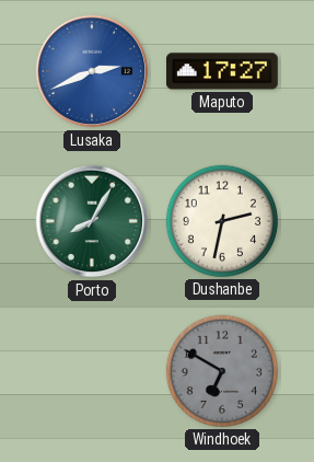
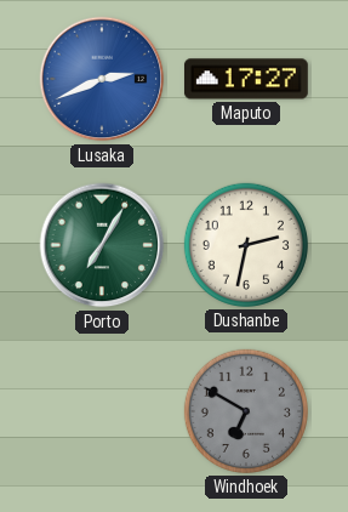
Porto: 8:05 -> 7:05
